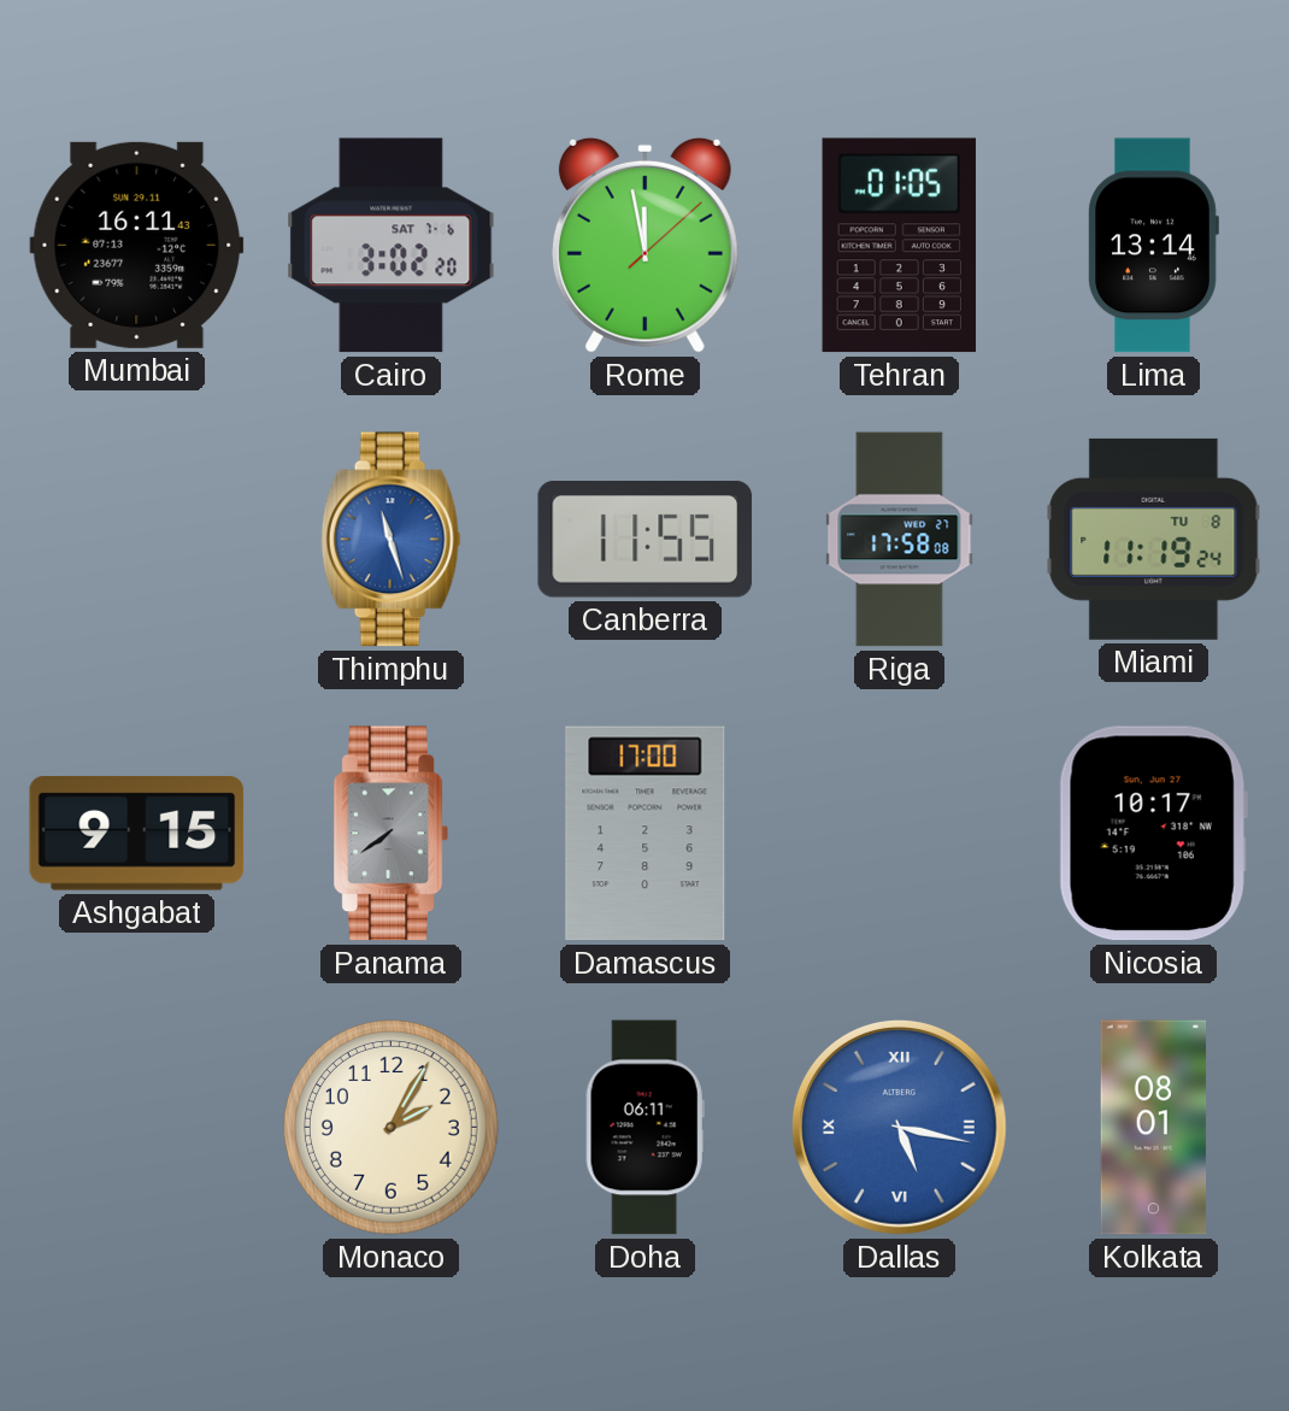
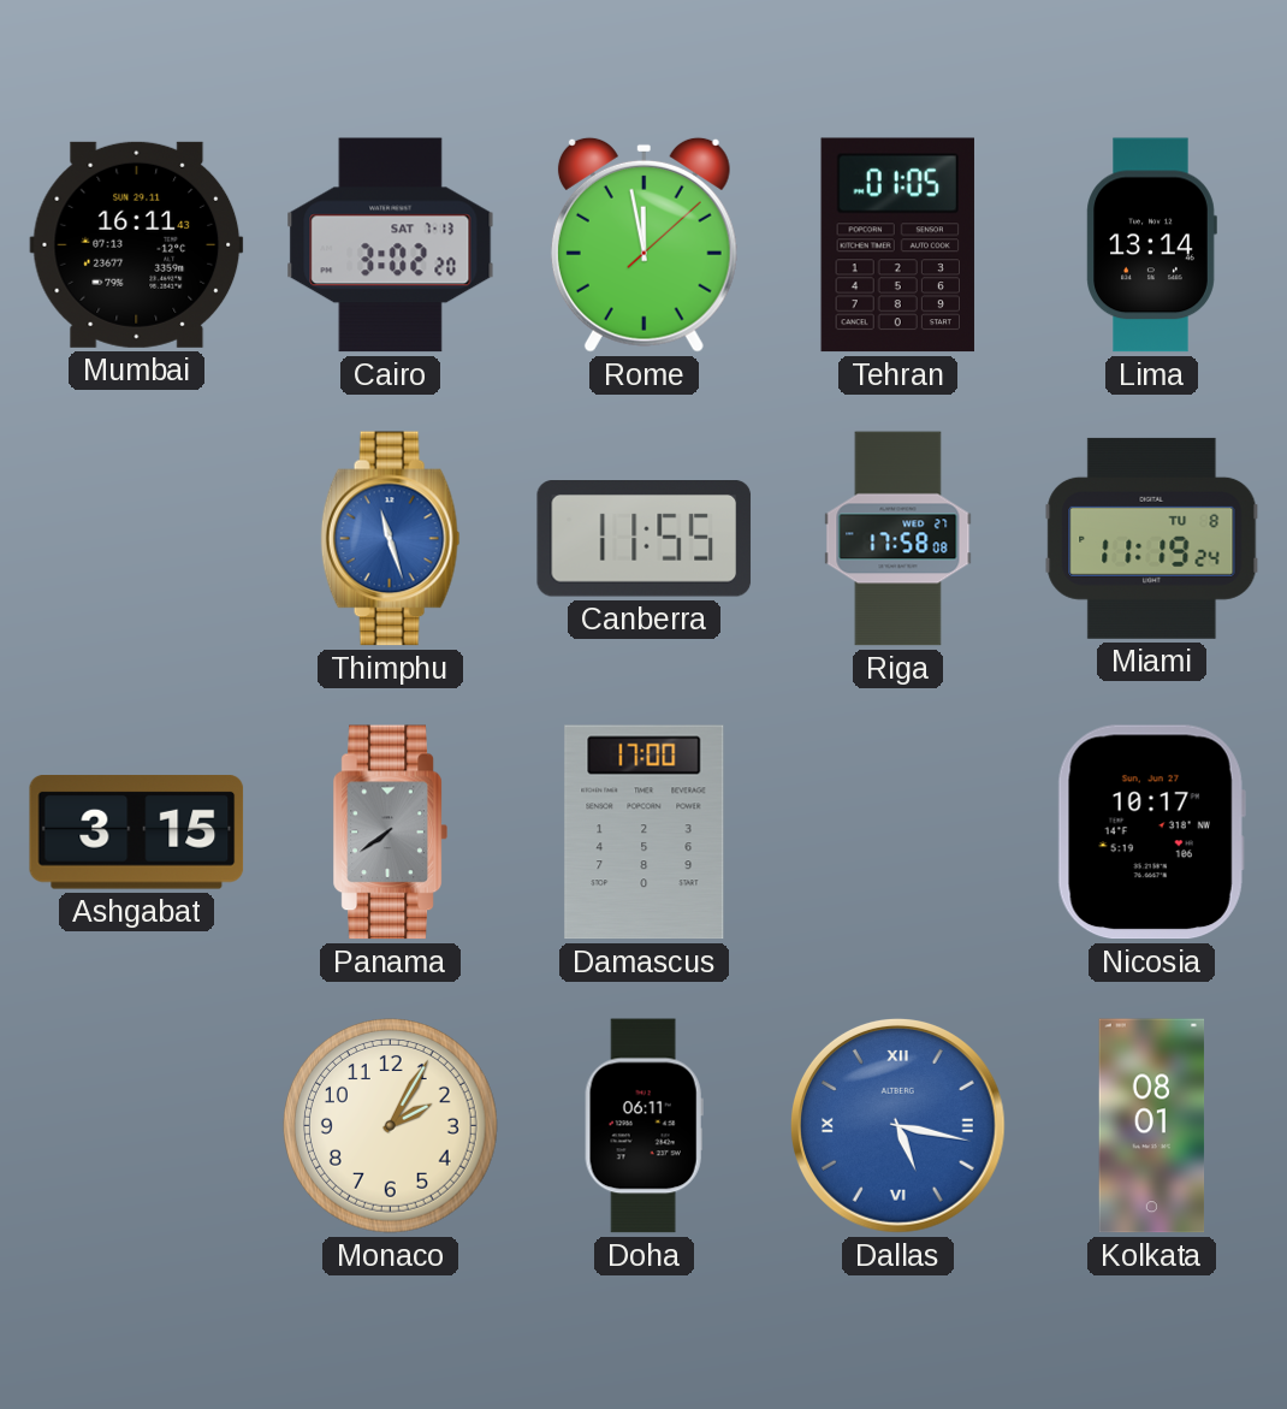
Cairo date: SAT 7-6 -> SAT 7-13
Ashgabat: 9:15 -> 3:15
